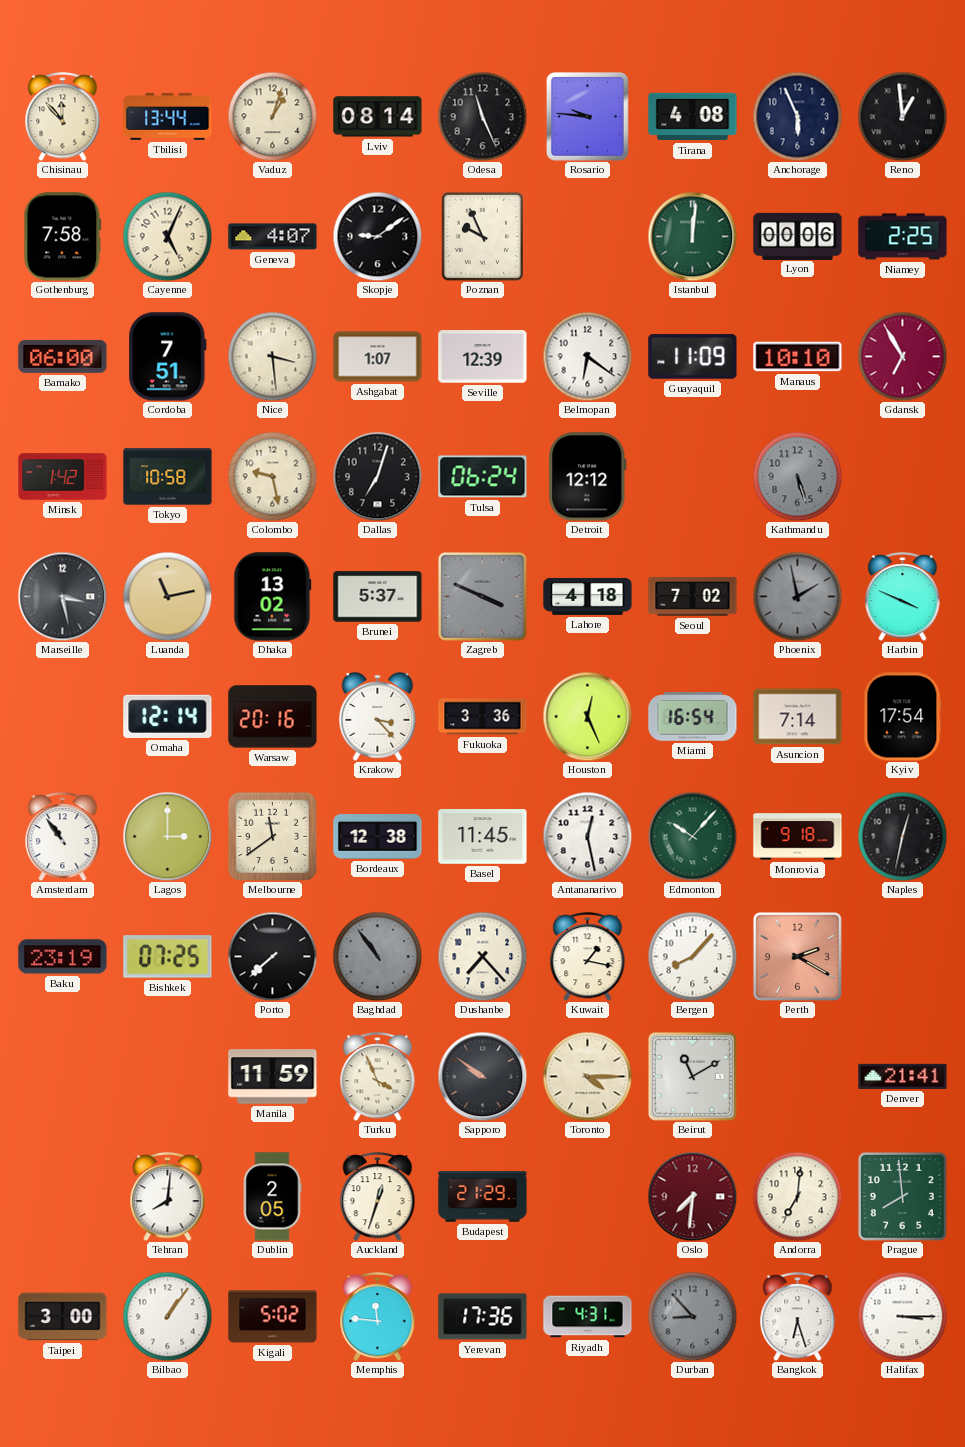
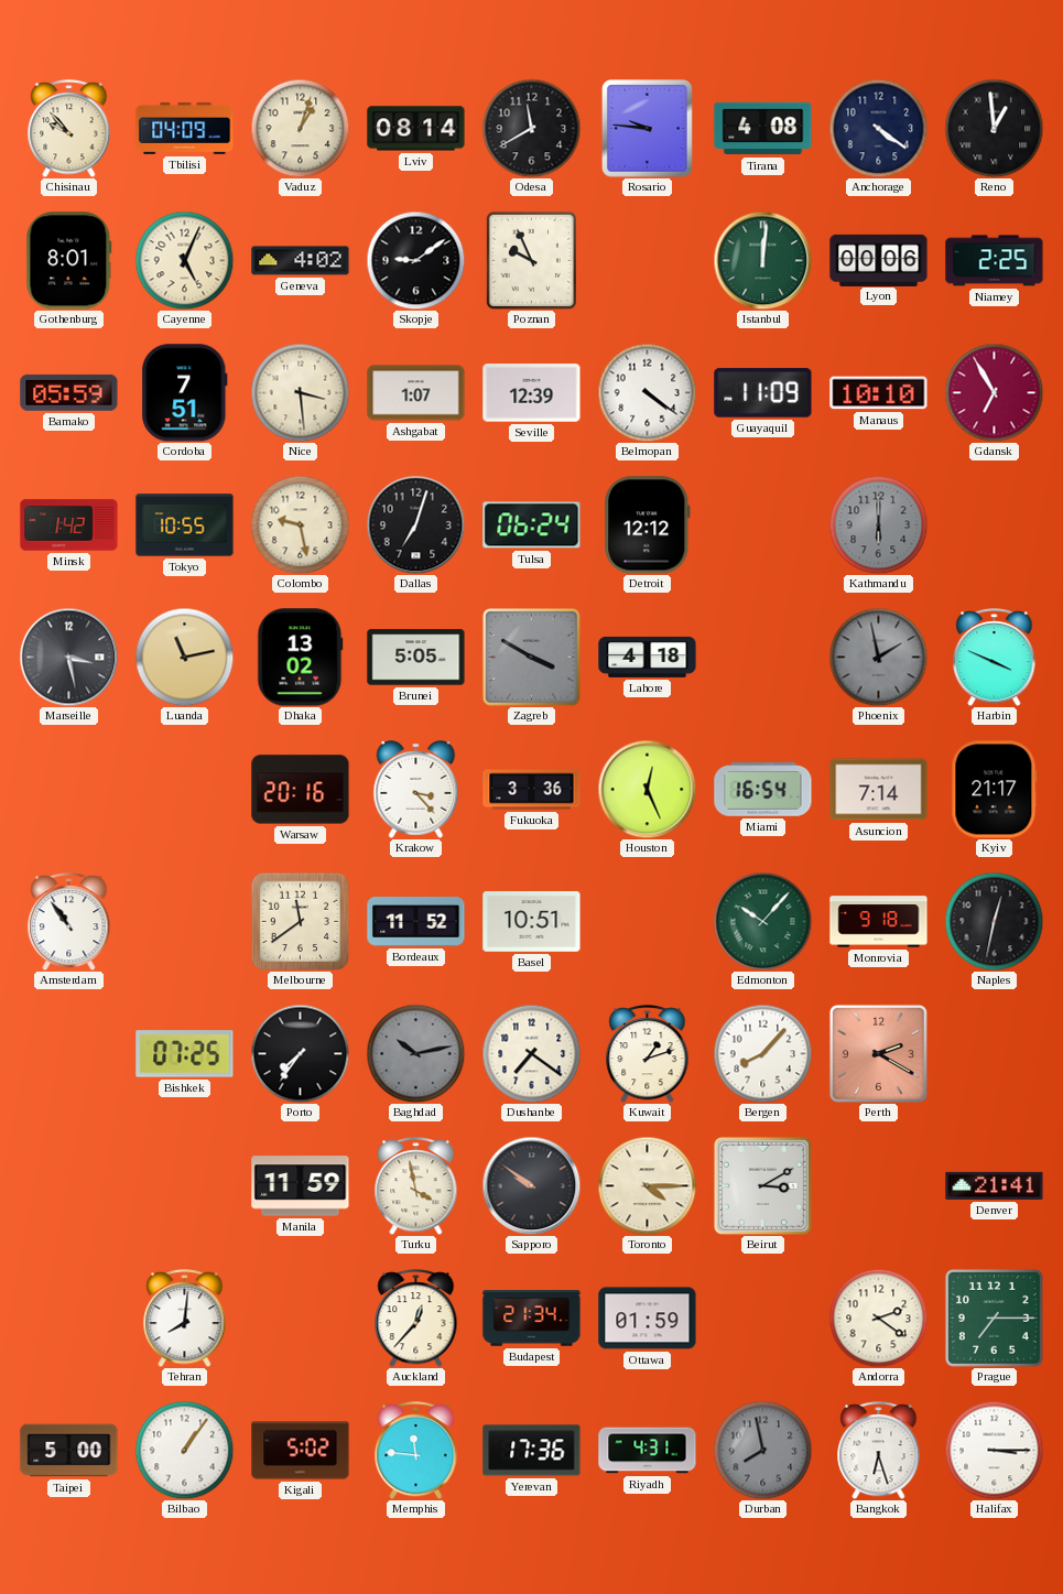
Chisinau: 11:53 -> 9:53
Tbilisi: 13:44 -> 04:09
Odesa: 11:26 -> 11:40
Anchorage: 5:56 -> 4:21
Gothenburg: 7:58 -> 8:01
Geneva: 4:07 -> 4:02
Bamako: 06:00 -> 05:59
Belmopan: 6:21 -> 4:21
Tokyo: 10:58 -> 10:55
Kathmandu: 5:27 -> 6:00
Brunei: 5:37 -> 5:05
Zagreb: 3:49 -> 3:50
Seoul: 7:02 -> none
Omaha: 12:14 -> none
Kyiv: 17:54 -> 21:17
Lagos: 3:00 -> none
Bordeaux: 12:38 -> 11:52
Basel: 11:45 -> 10:51
Antananarivo: 12:28 -> none
Baku: 23:19 -> none
Porto: 7:38 -> 7:36
Baghdad: 10:54 -> 10:13
Dushanbe: 7:23 -> 7:21
Kuwait: 1:17 -> 1:12
Turku: 3:56 -> 3:58
Beirut: 11:10 -> 3:10
Dublin: 2:05 -> none
Auckland: 12:33 -> 12:37
Budapest: 21:29 -> 21:34
Ottawa: none -> 01:59
Oslo: 7:31 -> none
Andorra: 7:01 -> 2:21
Prague: 7:59 -> 7:15
Taipei: 3:00 -> 5:00
Durban: 8:53 -> 7:58
